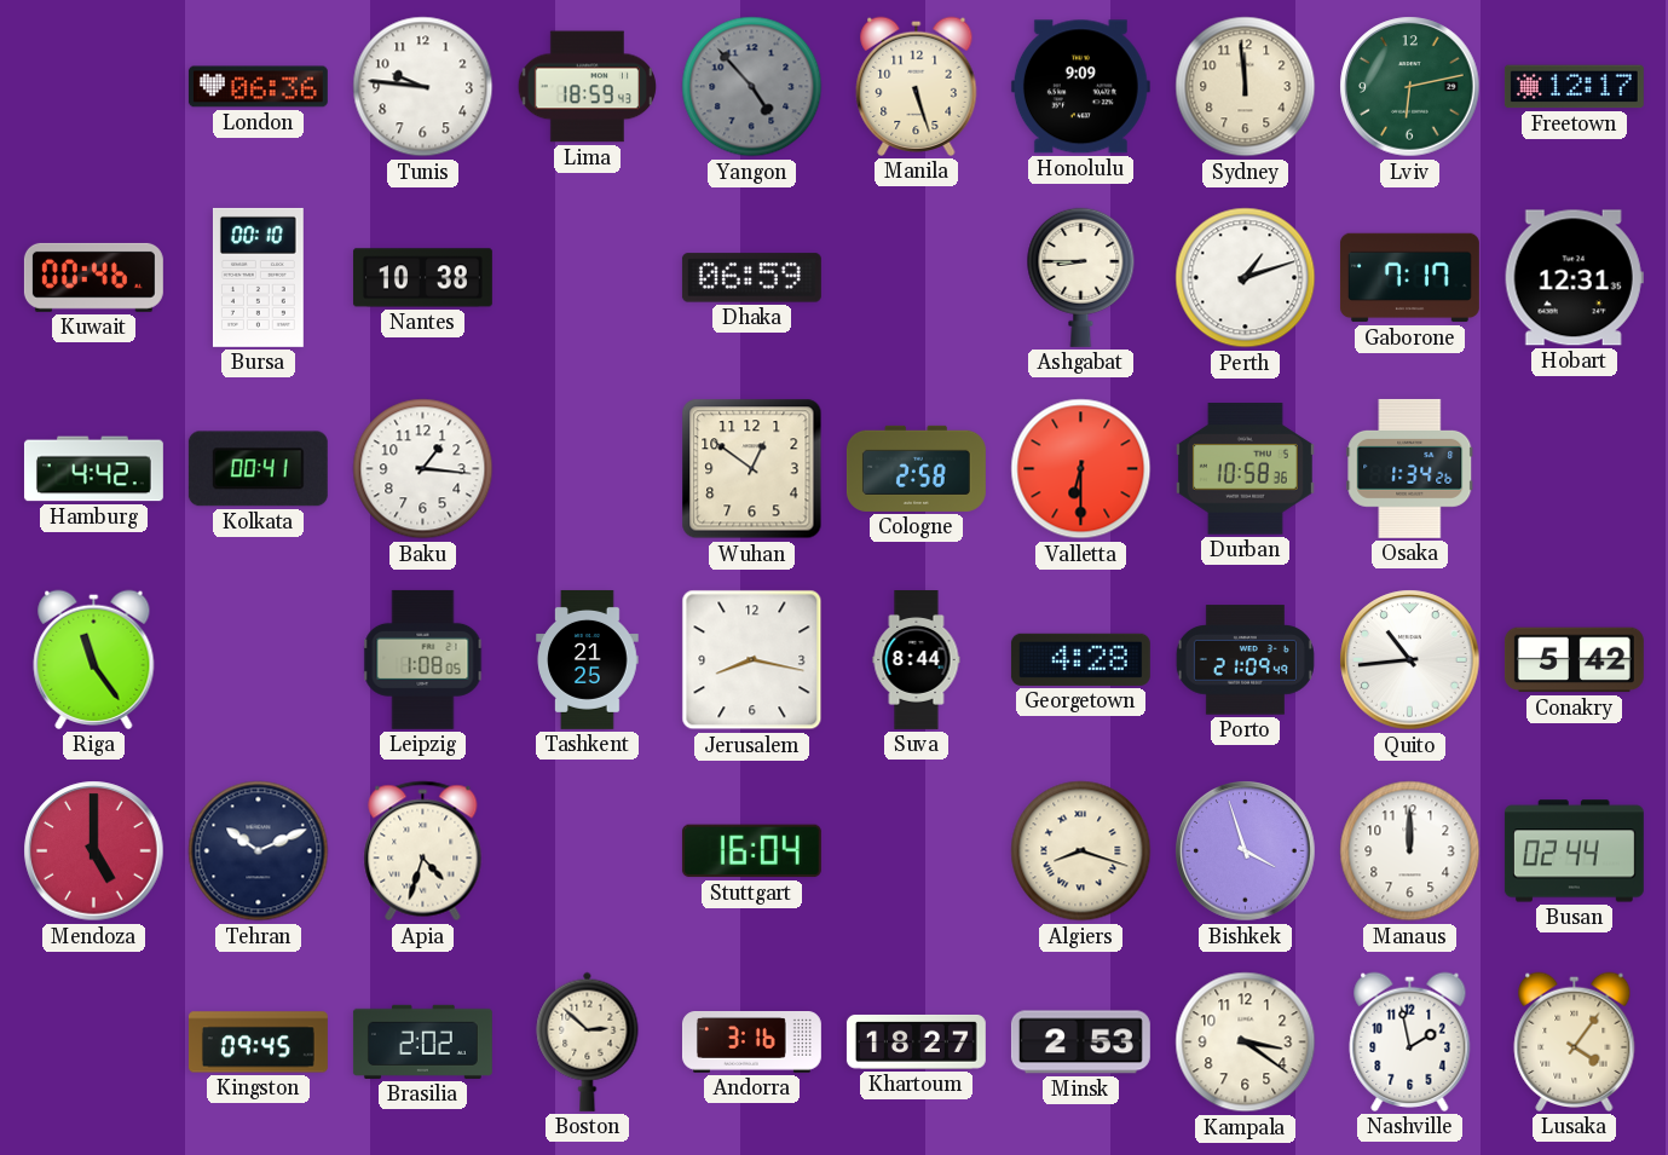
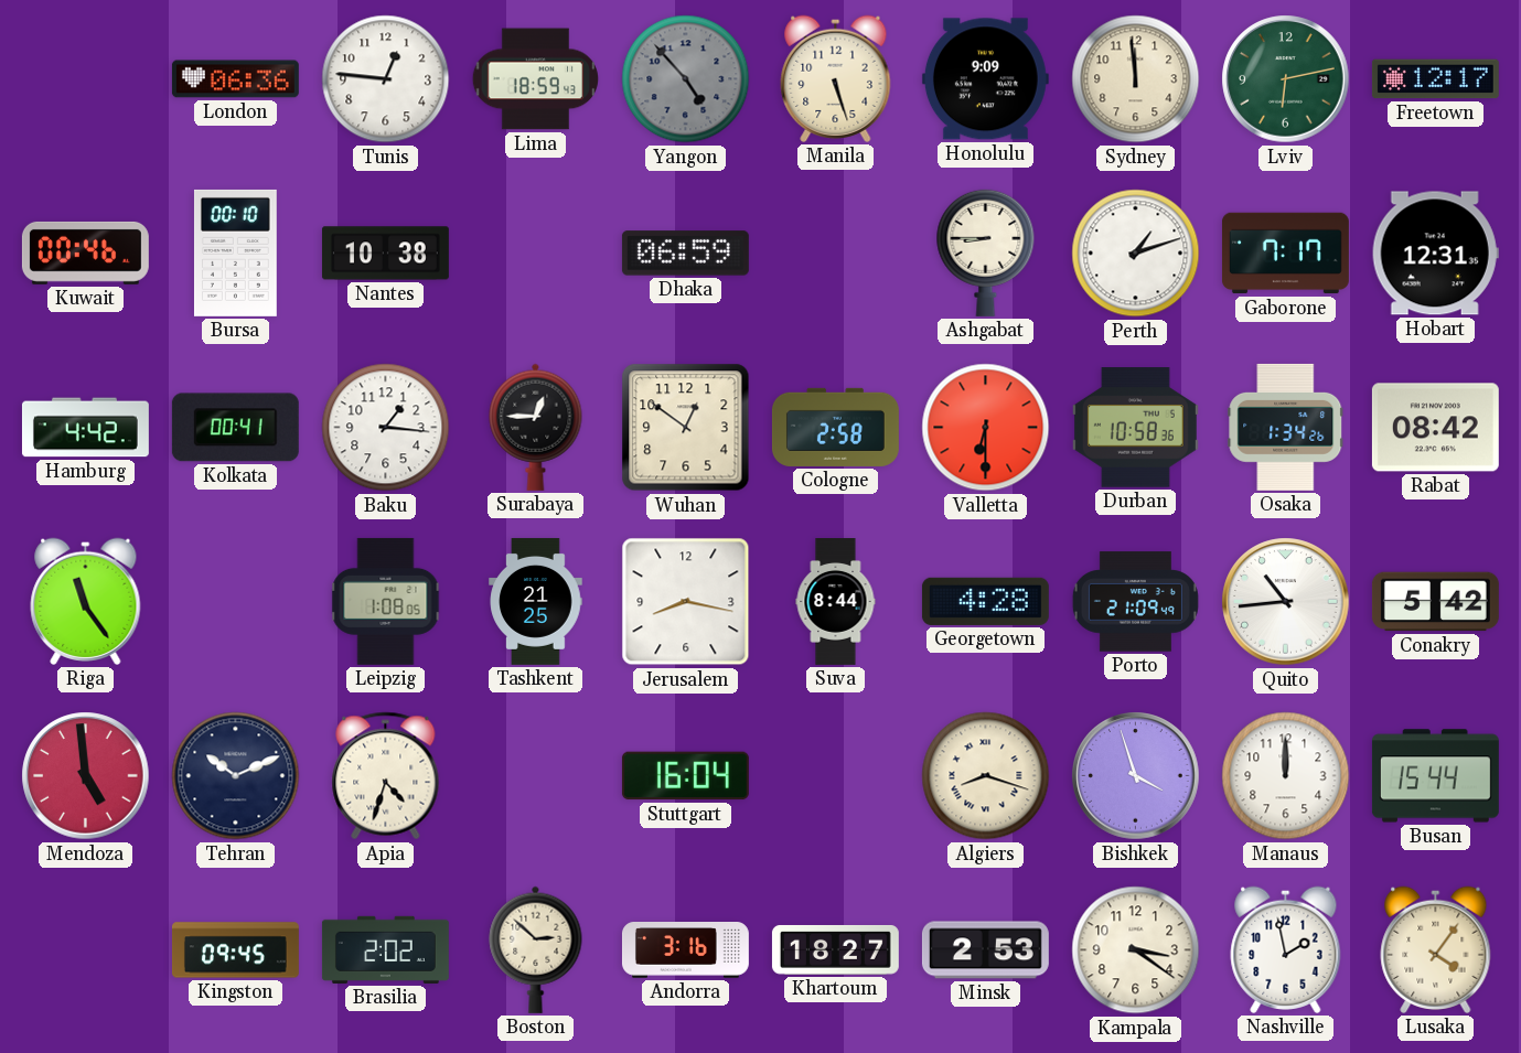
Tunis: 9:46 -> 12:46
Surabaya: none -> 12:45
Rabat: none -> 08:42
Mendoza: 5:00 -> 4:59
Busan: 02:44 -> 15:44
